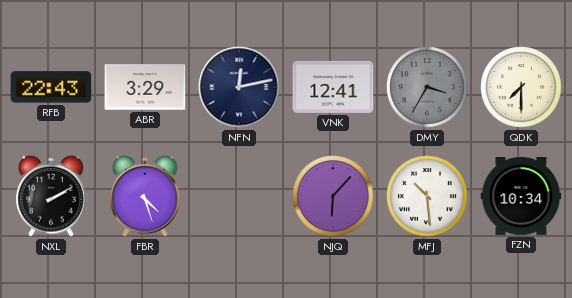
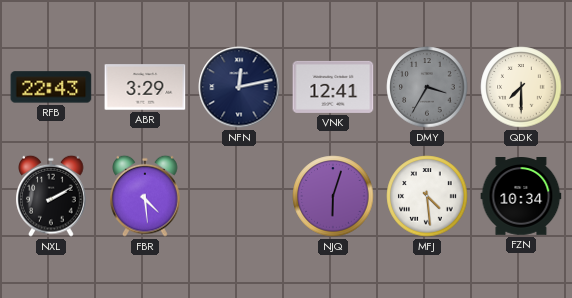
FBR: 4:27 -> 4:29
NJQ: 6:07 -> 6:03
MFJ: 10:29 -> 4:29
